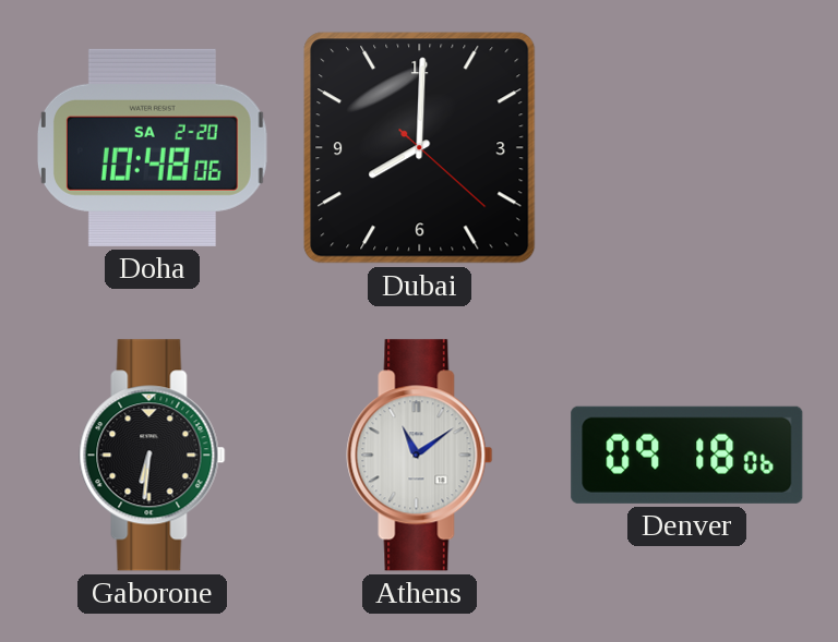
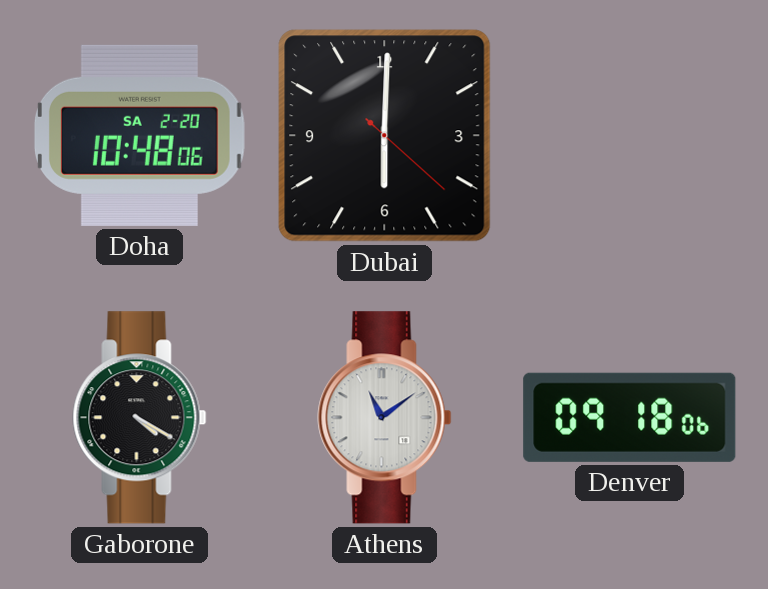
Dubai: 8:00 -> 6:00
Gaborone: 6:31 -> 4:20
